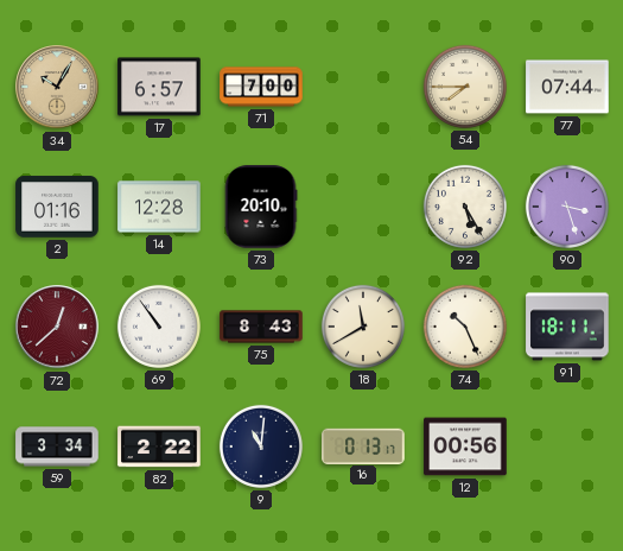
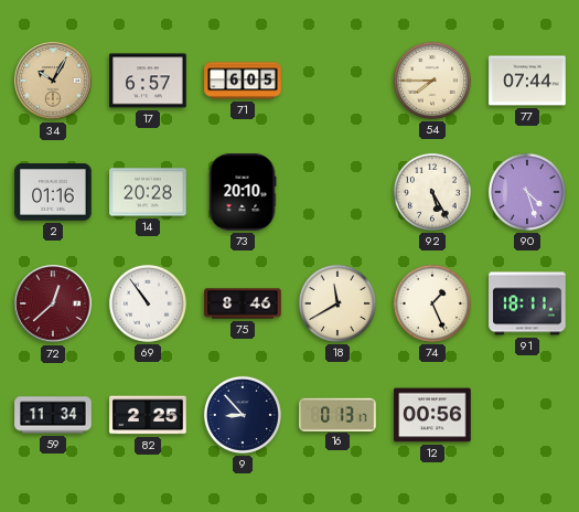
71: 7:00 -> 6:05
14: 12:28 -> 20:28
90: 3:27 -> 4:27
75: 8:43 -> 8:46
74: 10:26 -> 1:26
59: 3:34 -> 11:34
82: 2:22 -> 2:25
9: 11:01 -> 8:53
